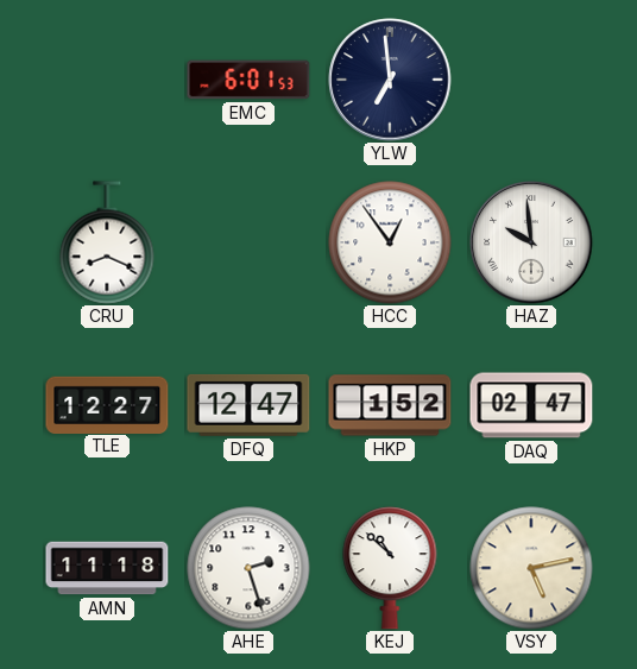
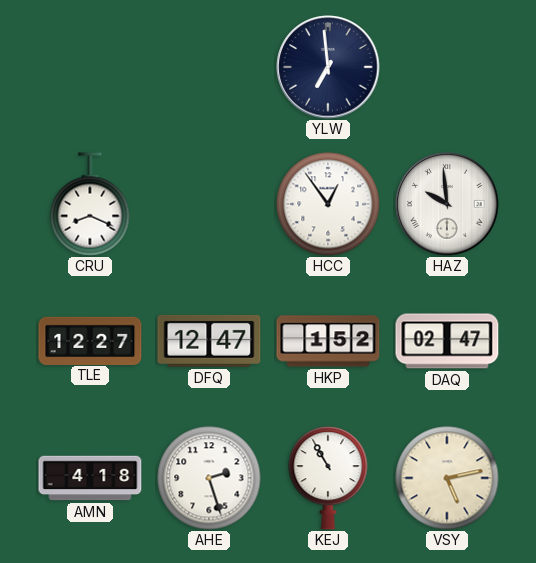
EMC: 6:01 -> none
AMN: 11:18 -> 4:18
KEJ: 10:52 -> 10:55
